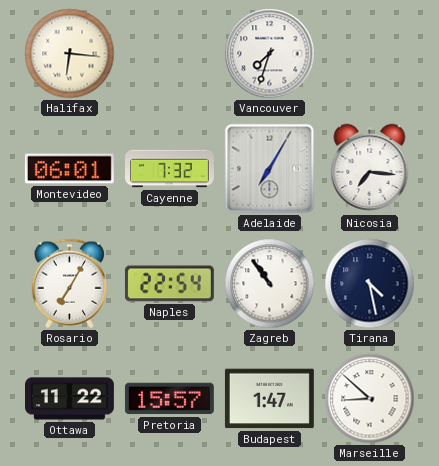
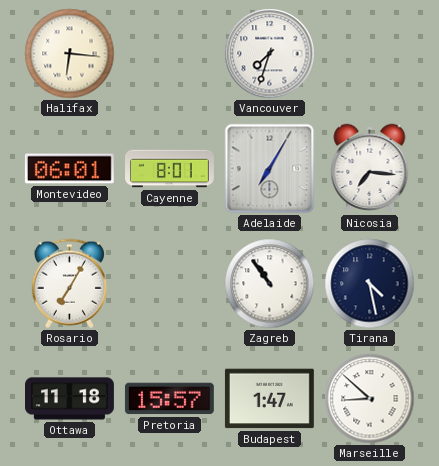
Cayenne: 7:32 -> 8:01
Naples: 22:54 -> none
Ottawa: 11:22 -> 11:18
